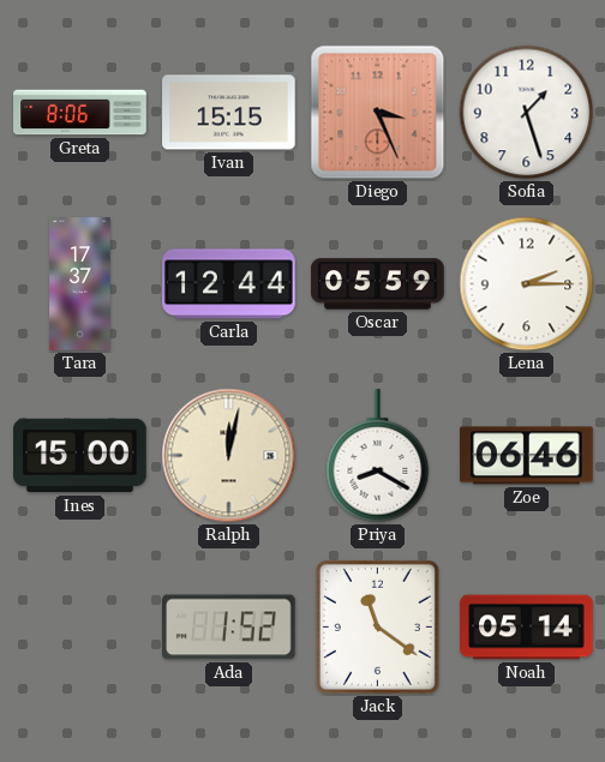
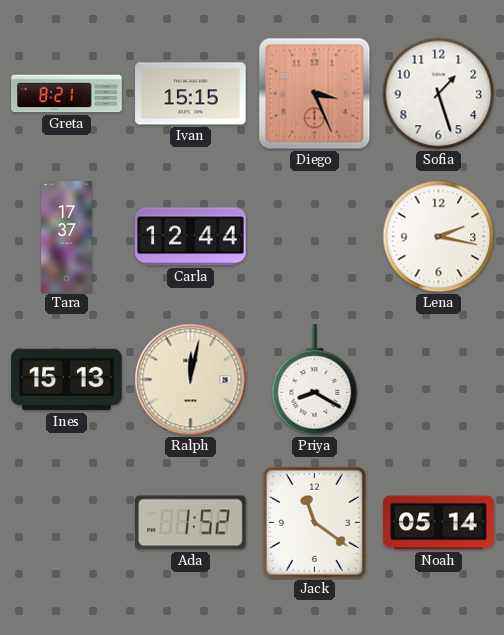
Greta: 8:06 -> 8:21
Oscar: 05:59 -> none
Lena: 2:15 -> 2:17
Ines: 15:00 -> 15:13
Zoe: 06:46 -> none
